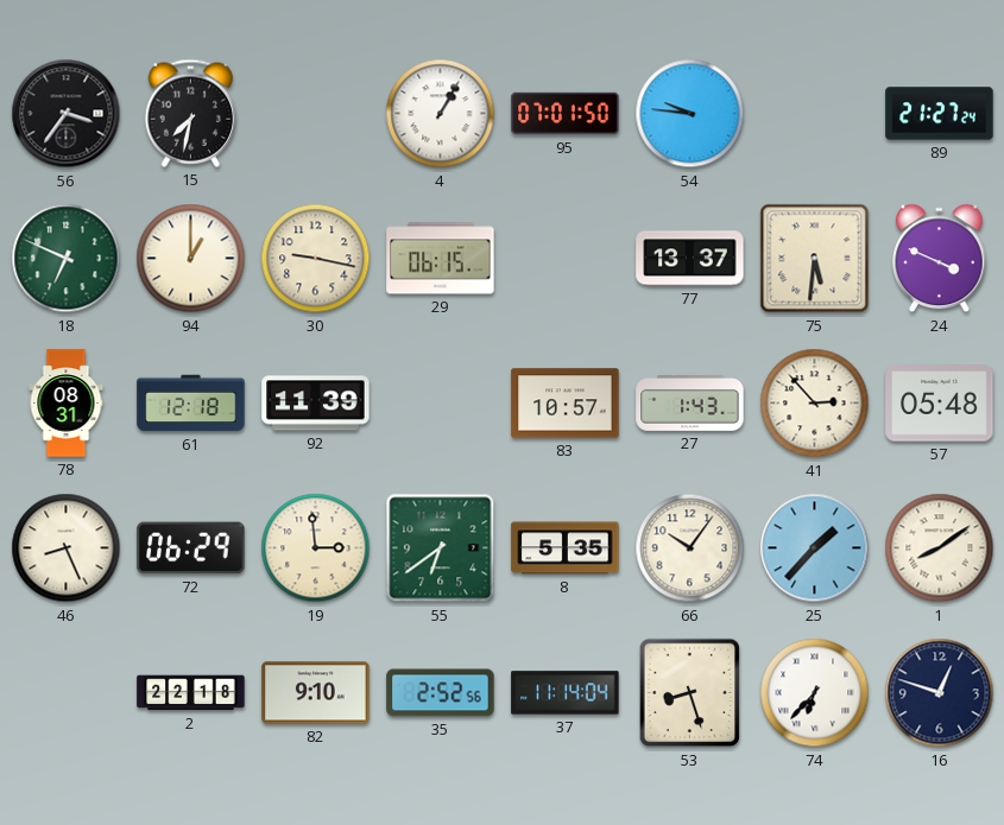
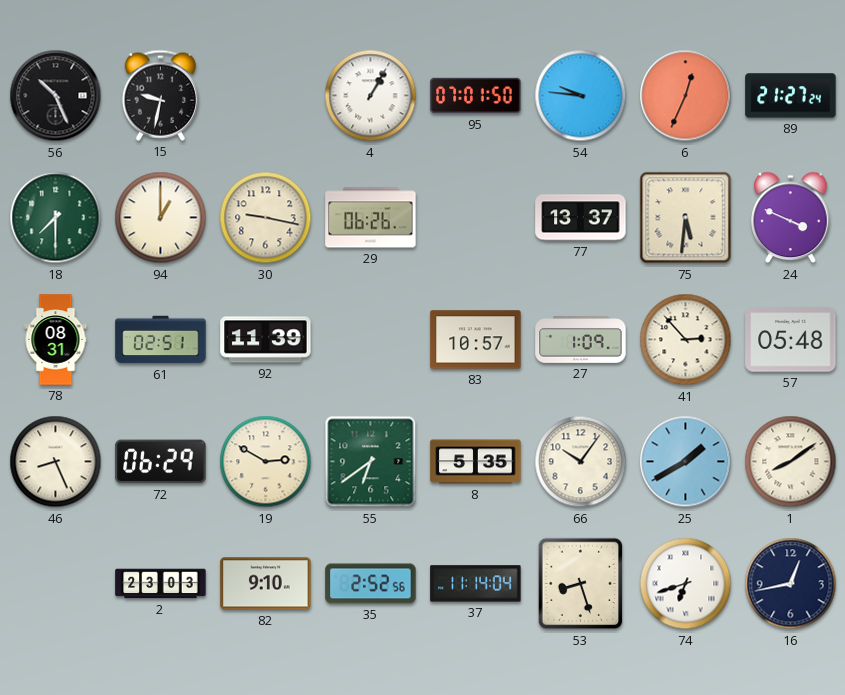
56: 3:36 -> 10:26
15: 7:32 -> 9:32
6: none -> 12:34
18: 6:49 -> 7:30
29: 06:15 -> 06:26
61: 12:18 -> 02:51
27: 1:43 -> 1:09
19: 2:59 -> 2:50
25: 1:37 -> 1:40
2: 22:18 -> 23:03
74: 6:37 -> 6:42
16: 12:48 -> 12:43
